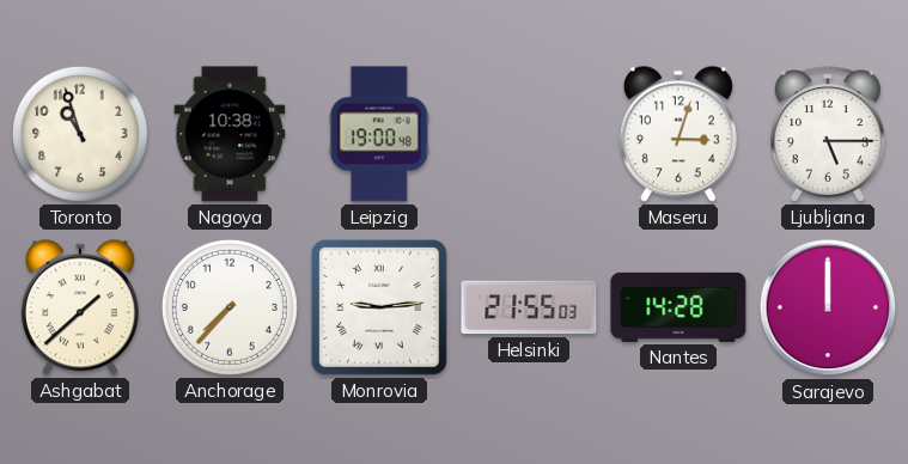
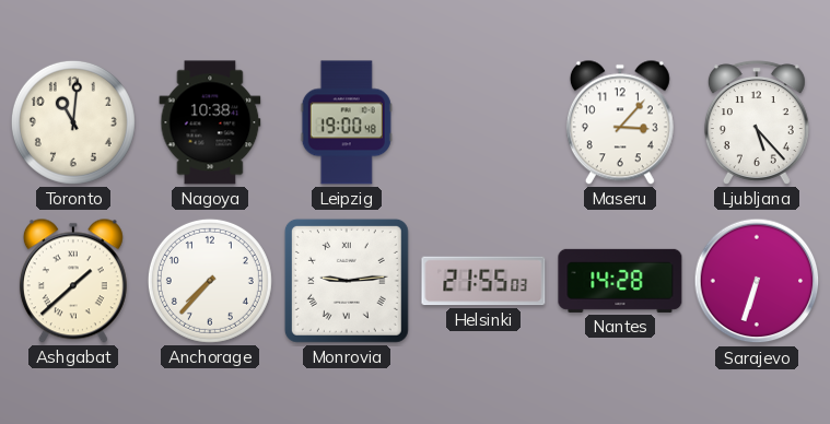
Toronto: 10:57 -> 11:01
Maseru: 3:03 -> 3:07
Ljubljana: 5:15 -> 5:23
Sarajevo: 12:00 -> 6:33
